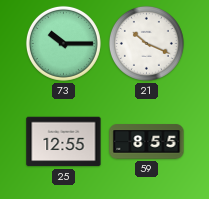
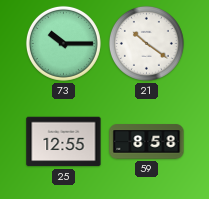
21: 10:19 -> 10:21
59: 8:55 -> 8:58
